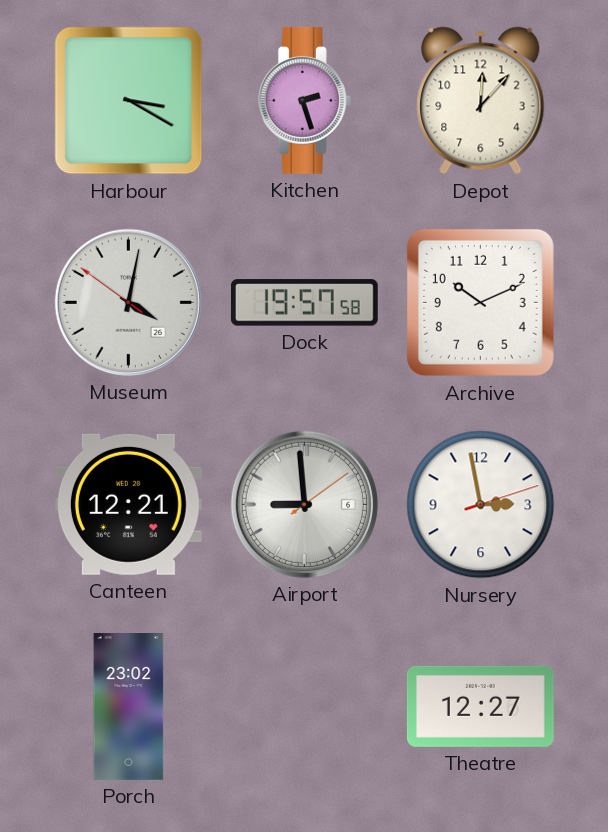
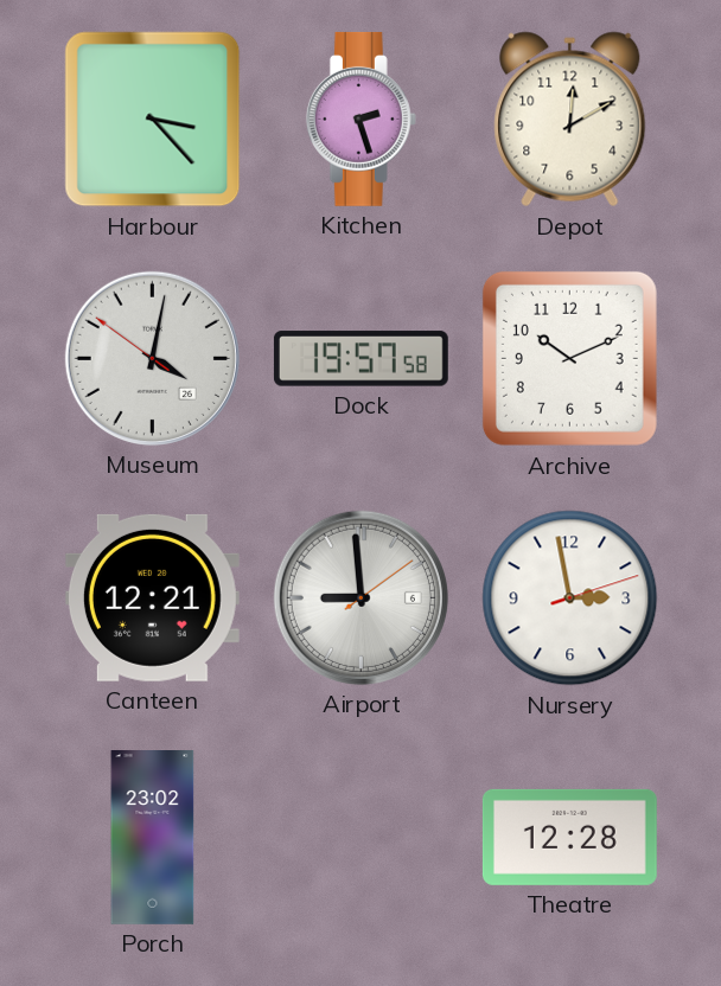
Harbour: 3:20 -> 3:23
Depot: 12:07 -> 12:10
Theatre: 12:27 -> 12:28
